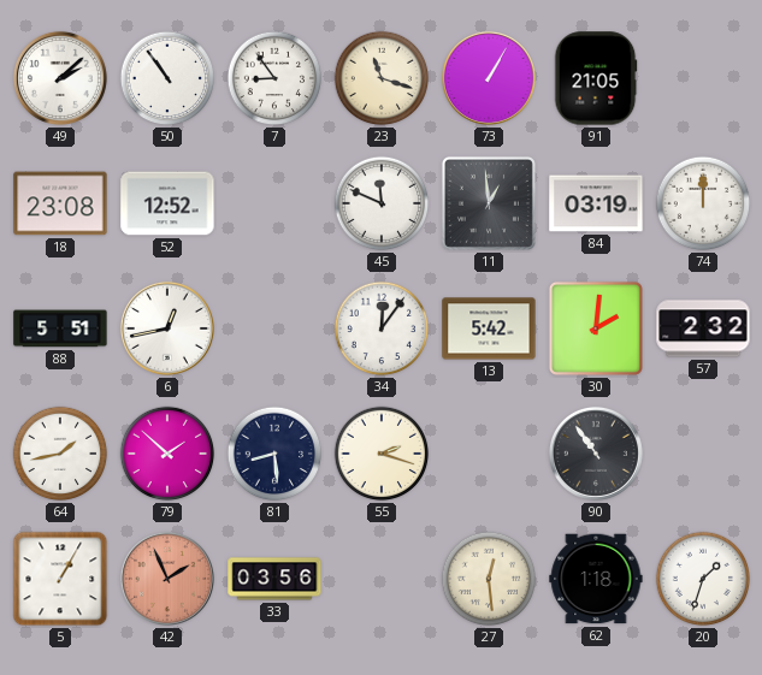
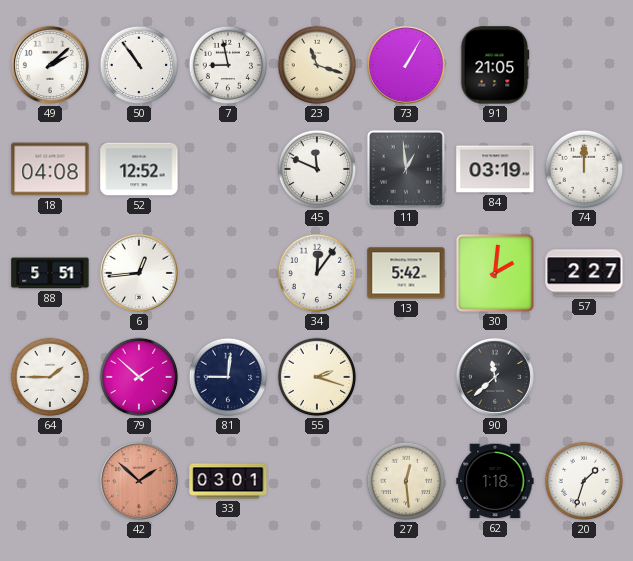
7: 8:54 -> 8:58
18: 23:08 -> 04:08
6: 12:43 -> 12:44
57: 2:32 -> 2:27
64: 1:43 -> 1:45
81: 8:29 -> 9:01
90: 10:54 -> 11:38
5: 1:05 -> none
42: 1:56 -> 1:52
33: 03:56 -> 03:01
